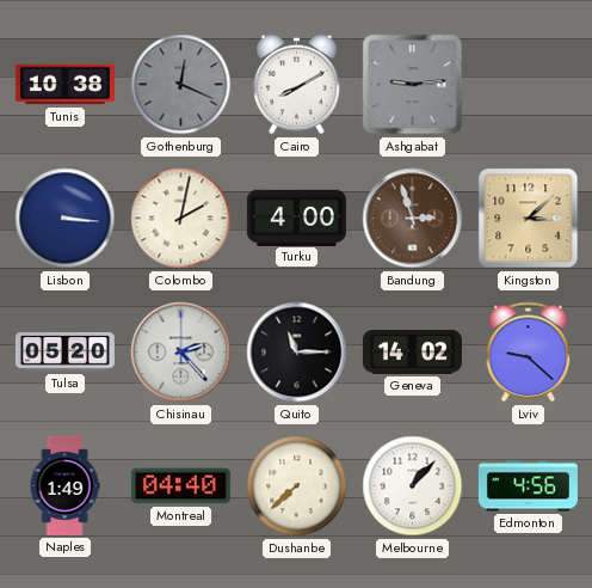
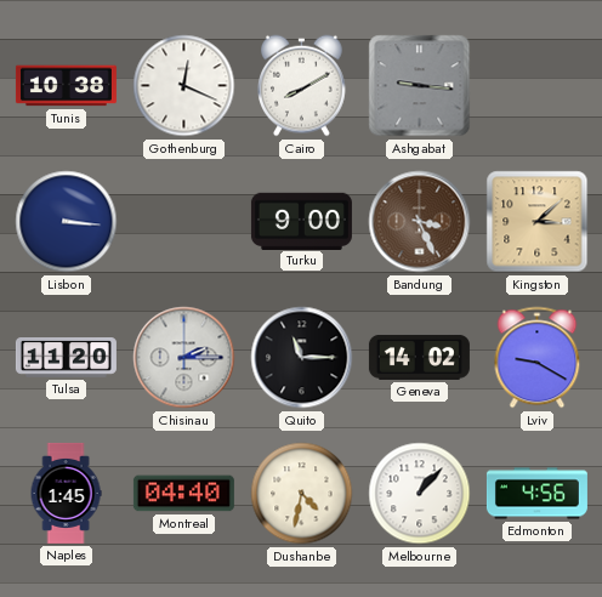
Gothenburg dial: grey -> white
Ashgabat: 9:14 -> 9:16
Colombo: 2:02 -> none
Turku: 4:00 -> 9:00
Bandung: 2:57 -> 3:26
Tulsa: 05:20 -> 11:20
Chisinau: 2:23 -> 2:15
Lviv: 9:22 -> 9:20
Naples: 1:49 -> 1:45
Dushanbe: 7:38 -> 4:32
